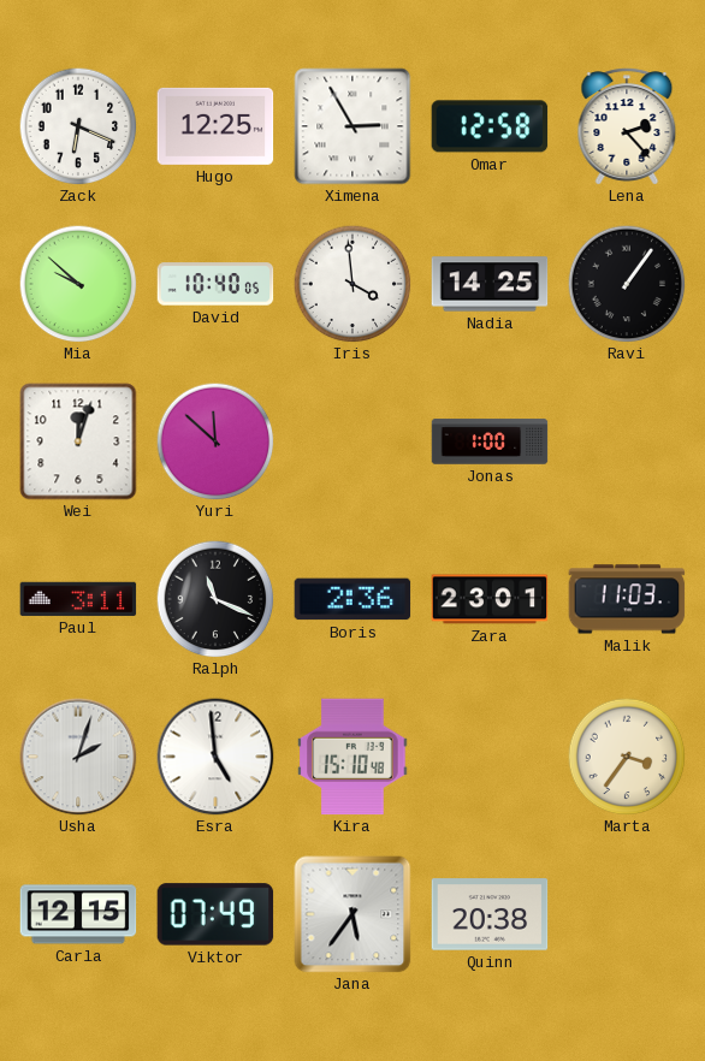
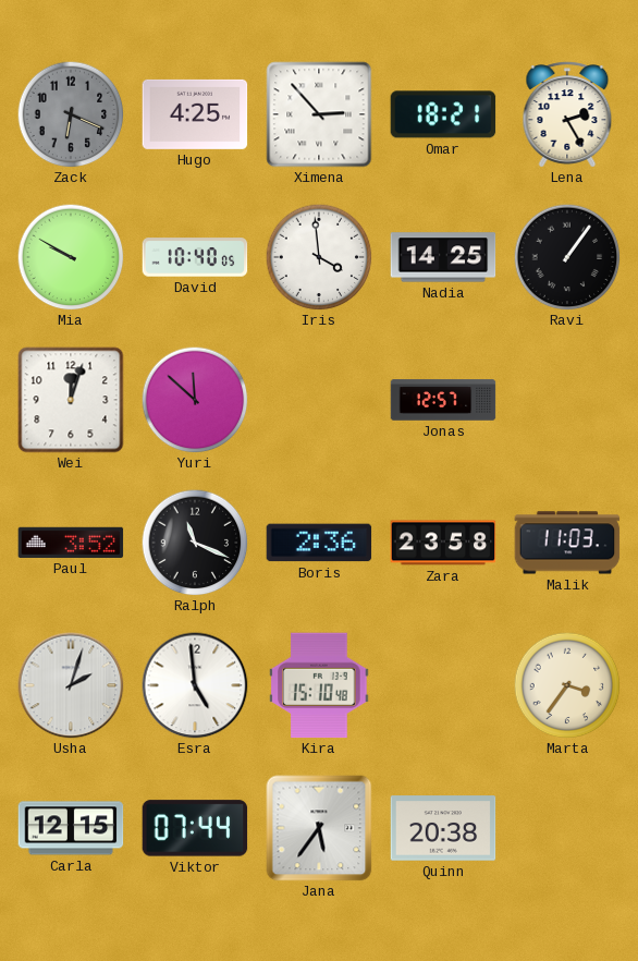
Zack dial: white -> grey
Hugo: 12:25 -> 4:25
Ximena: 2:55 -> 2:53
Omar: 12:58 -> 18:21
Lena: 2:23 -> 2:25
Mia: 9:52 -> 9:50
Jonas: 1:00 -> 12:57
Paul: 3:11 -> 3:52
Zara: 23:01 -> 23:58
Viktor: 07:49 -> 07:44
